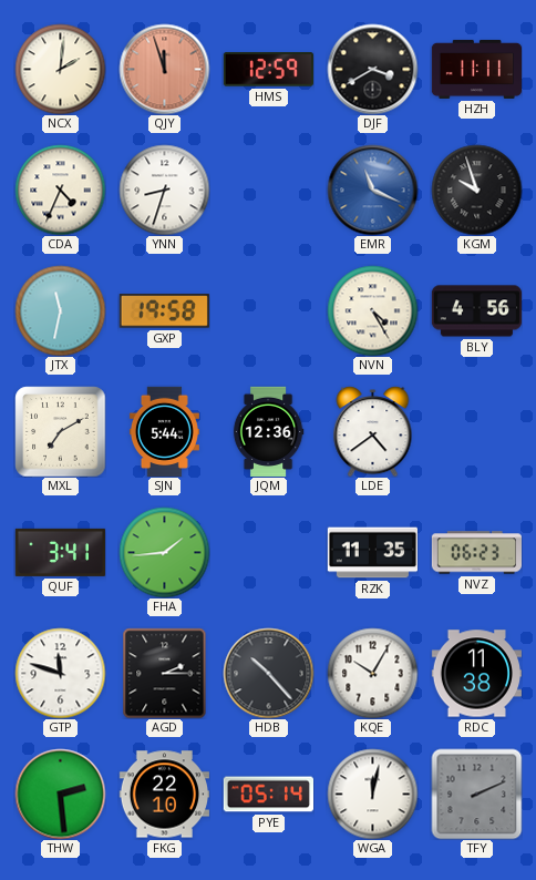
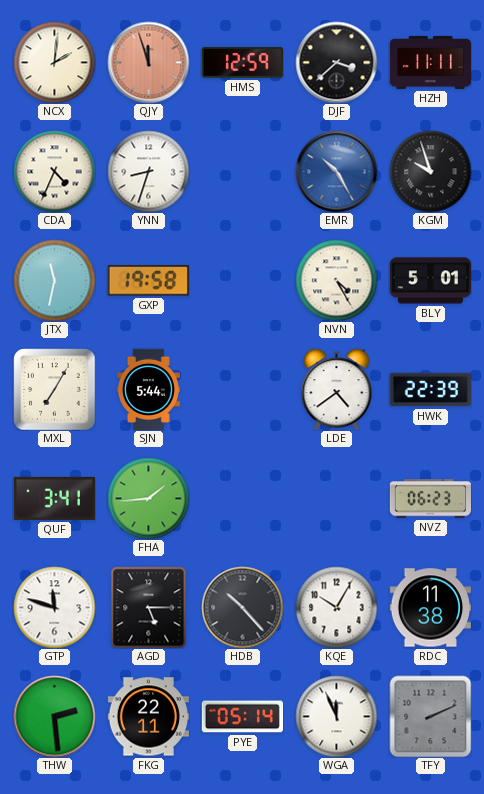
DJF: 3:40 -> 3:38
EMR: 11:19 -> 10:25
BLY: 4:56 -> 5:01
MXL: 7:10 -> 7:05
JQM: 12:36 -> none
HWK: none -> 22:39
RZK: 11:35 -> none
AGD: 2:15 -> 5:15
FKG: 22:10 -> 22:11
WGA: 12:02 -> 11:56
